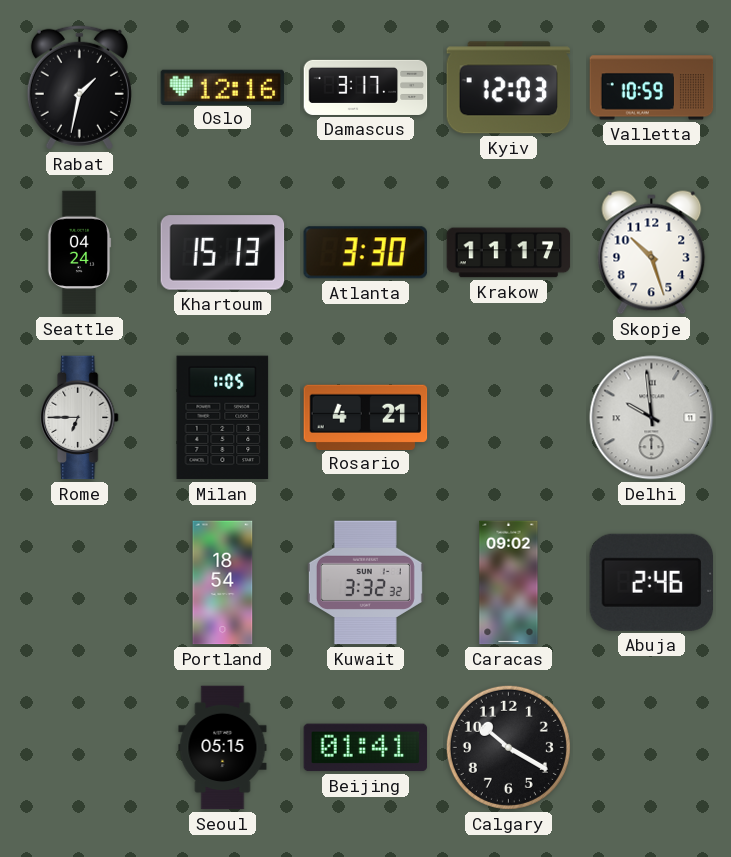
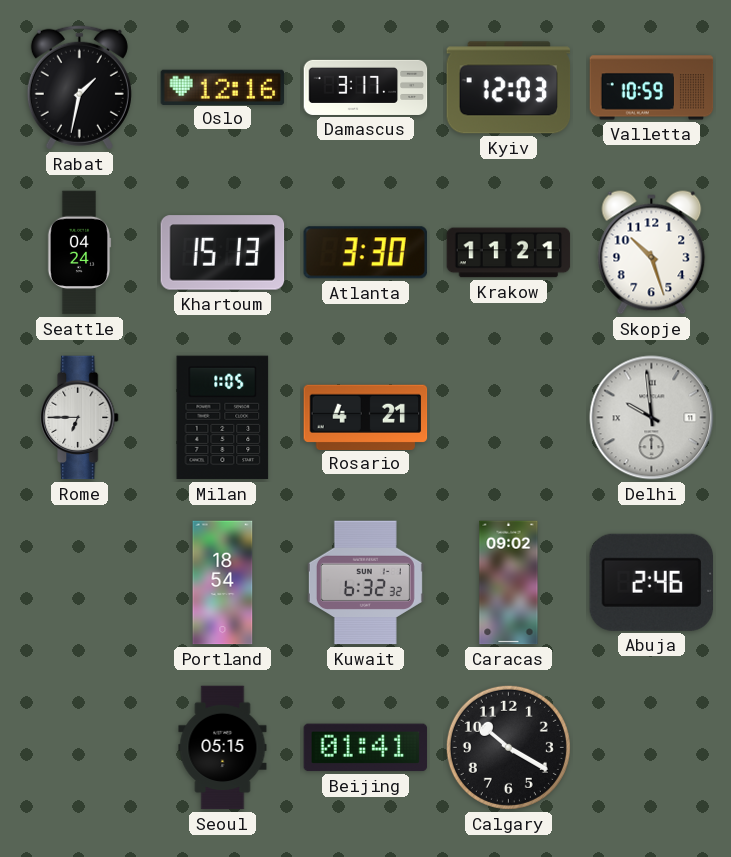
Krakow: 11:17 -> 11:21
Kuwait: 3:32 -> 6:32
